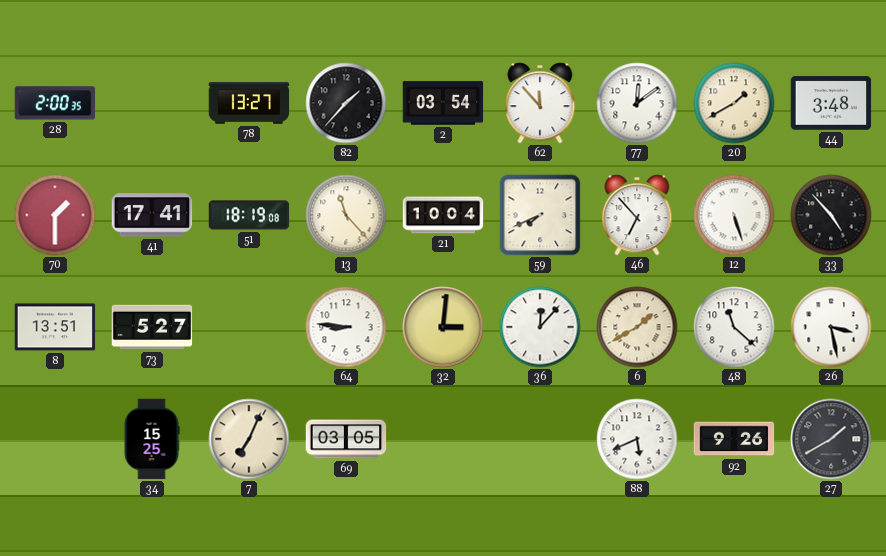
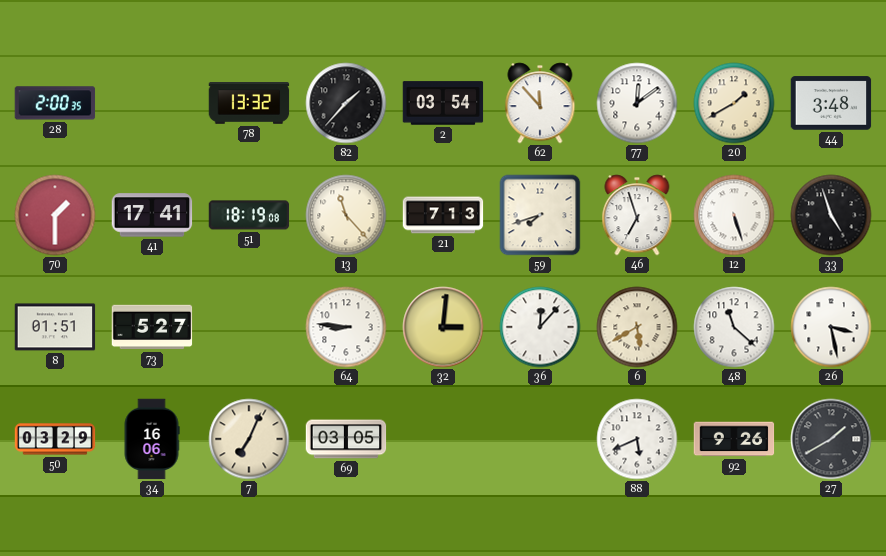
78: 13:27 -> 13:32
21: 10:04 -> 7:13
59: 7:41 -> 7:42
46: 6:53 -> 6:57
33: 4:53 -> 4:57
8: 13:51 -> 01:51
6: 1:40 -> 5:40
50: none -> 03:29
34: 15:25 -> 16:06
